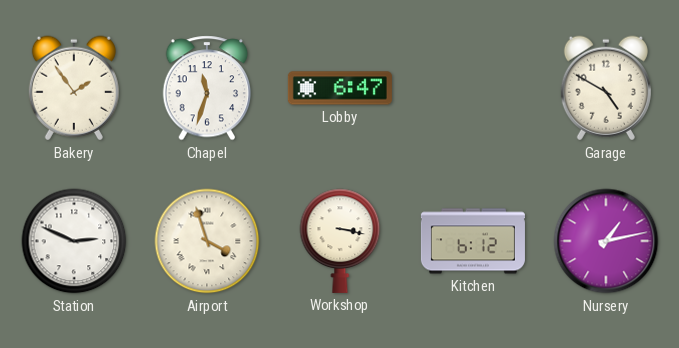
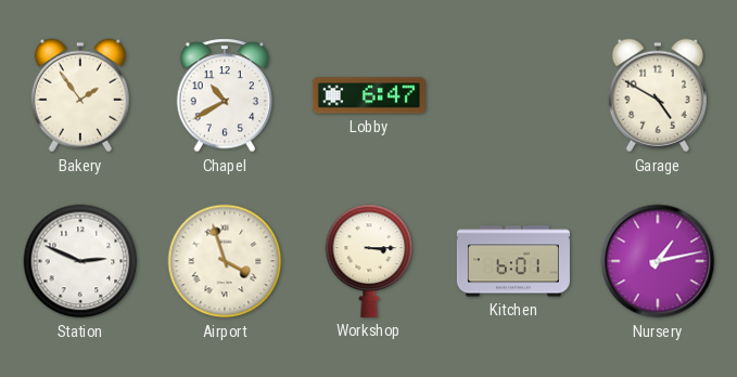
Chapel: 11:33 -> 10:40
Workshop: 3:17 -> 3:15
Kitchen: 6:12 -> 6:01
